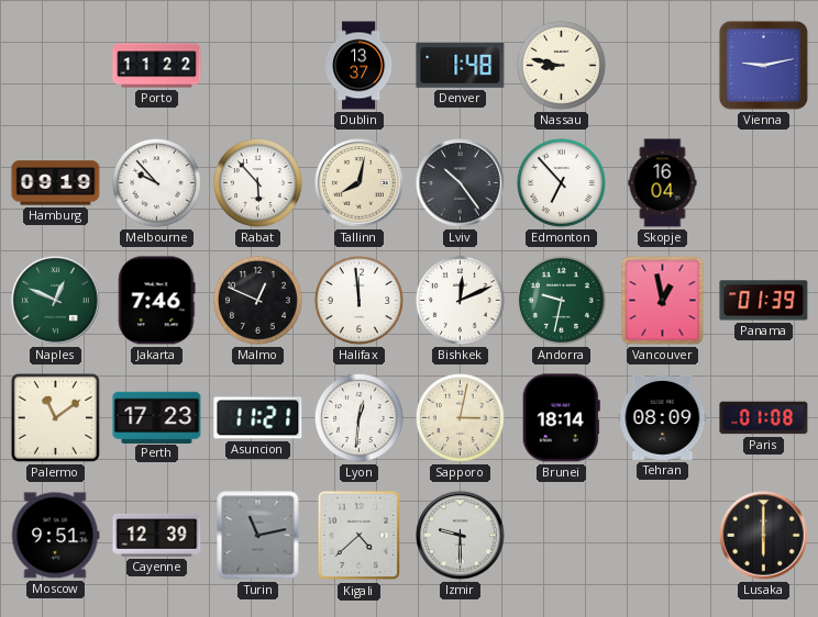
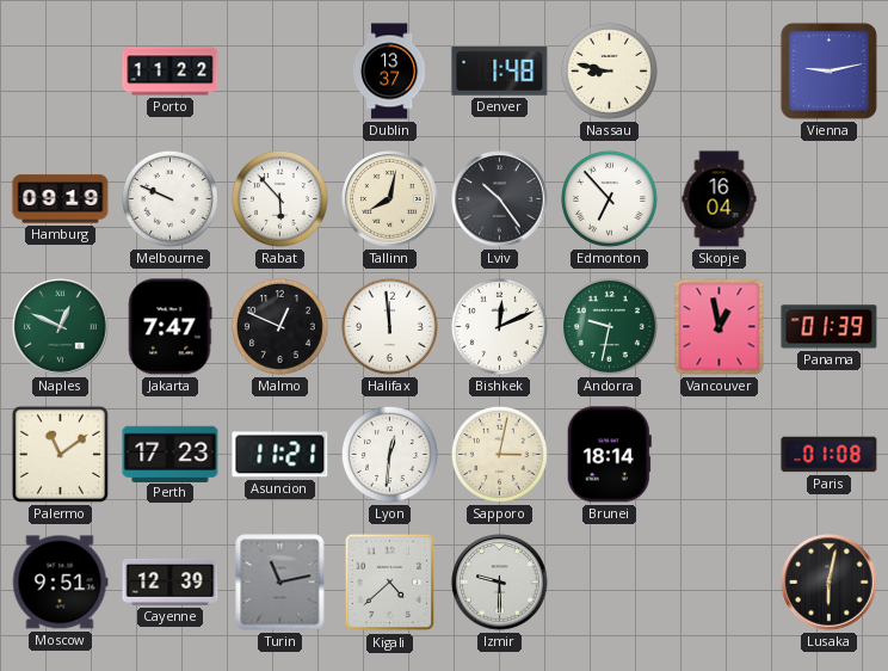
Melbourne: 9:53 -> 9:49
Jakarta: 7:46 -> 7:47
Tehran: 08:09 -> none
Lusaka: 6:00 -> 6:02
